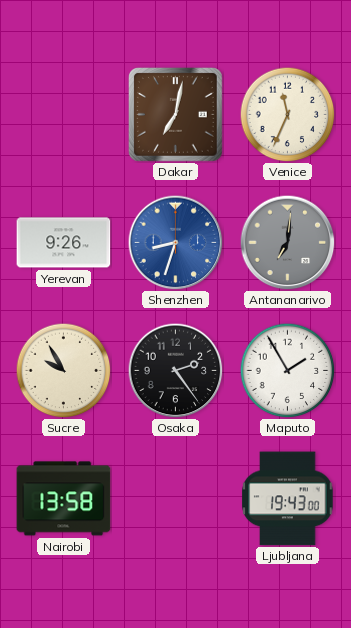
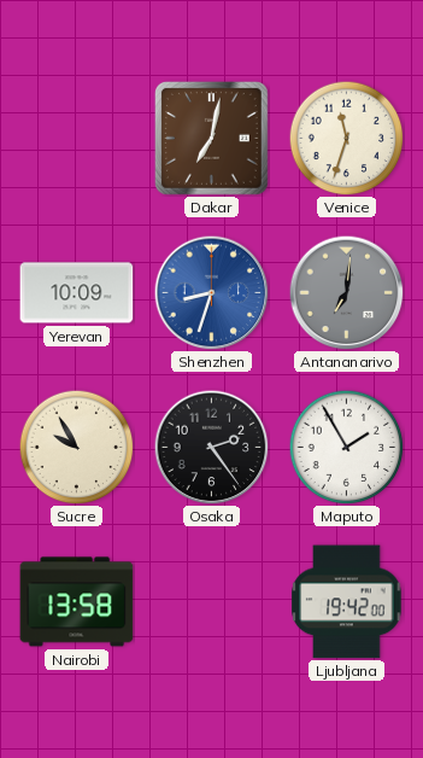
Venice: 11:34 -> 11:33
Yerevan: 9:26 -> 10:09
Ljubljana: 19:43 -> 19:42
